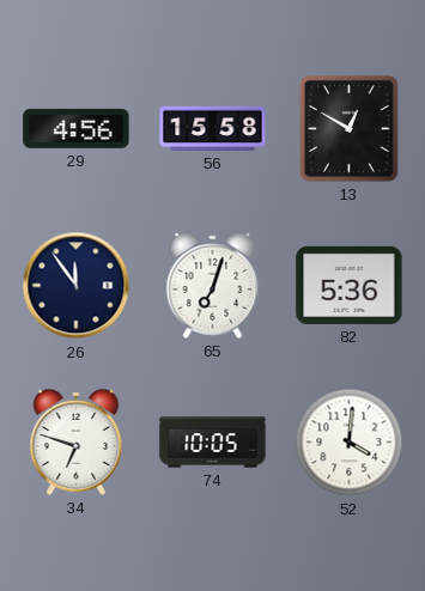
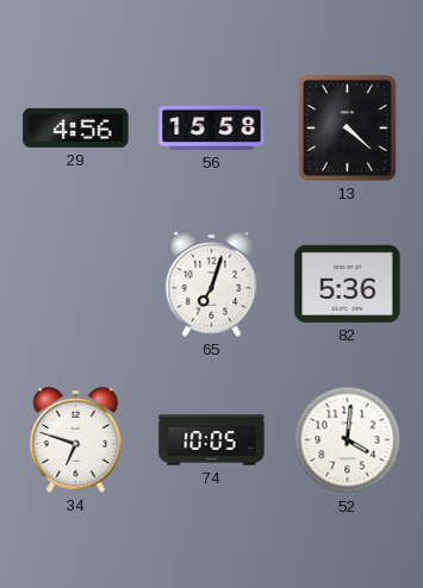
13: 12:50 -> 4:22
26: 11:54 -> none
